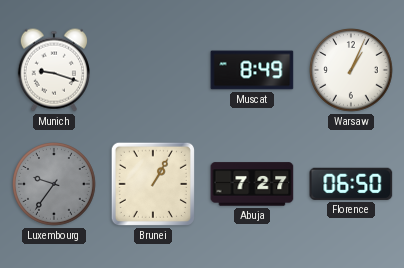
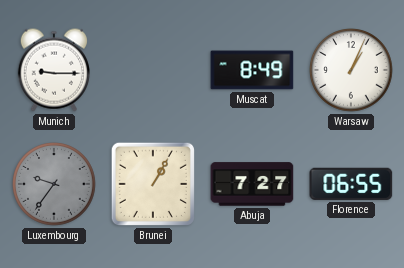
Munich: 9:18 -> 9:15
Florence: 06:50 -> 06:55
